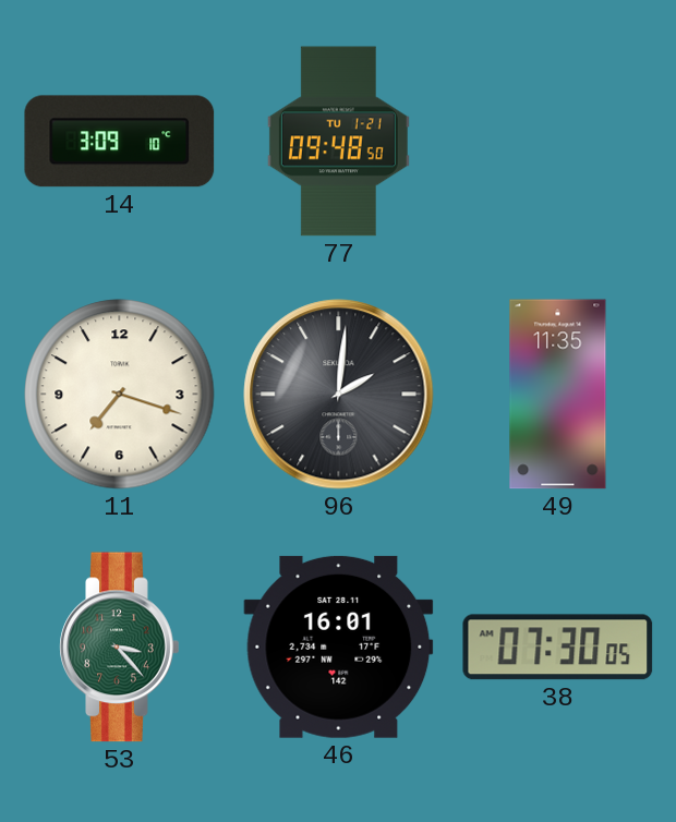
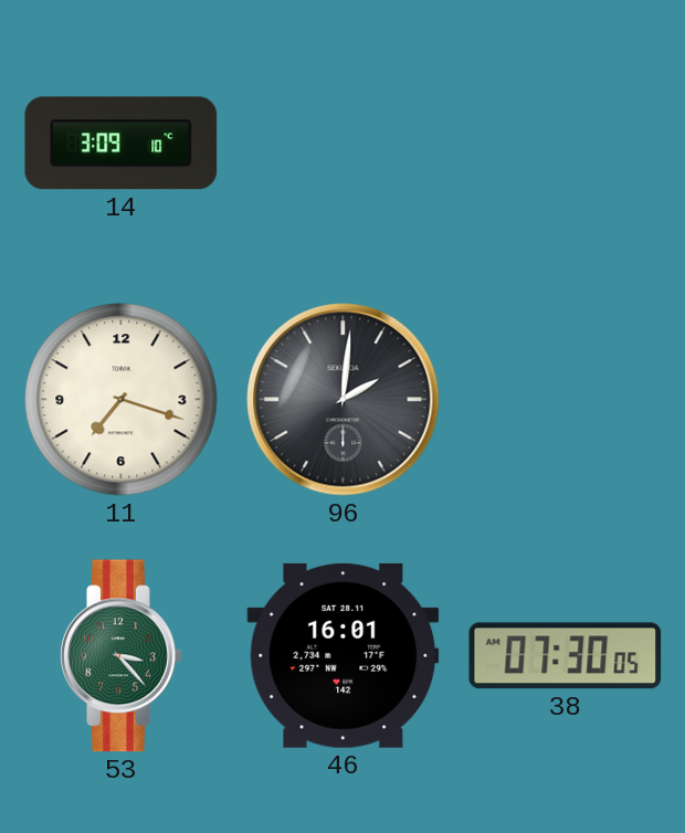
77: 09:48 -> none
49: 11:35 -> none
